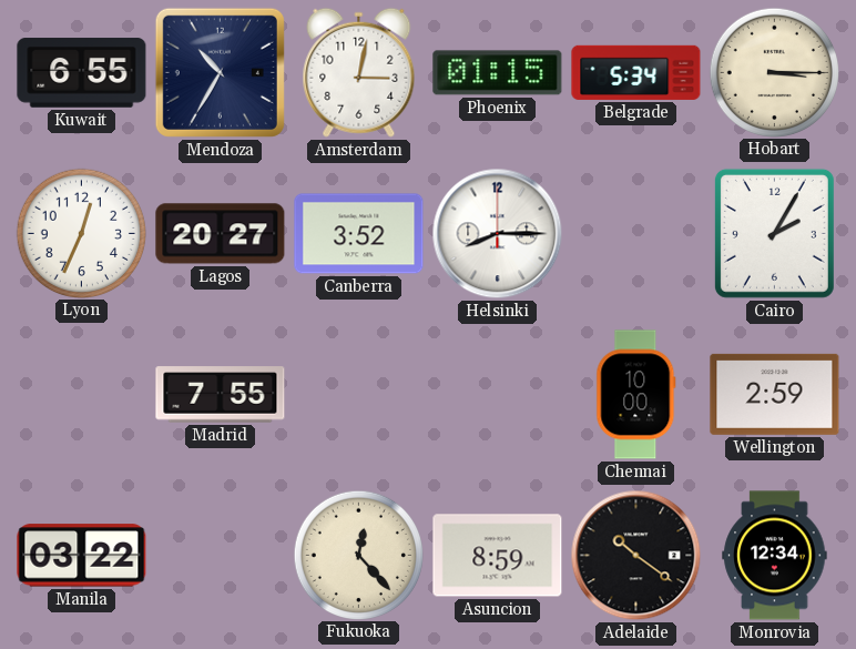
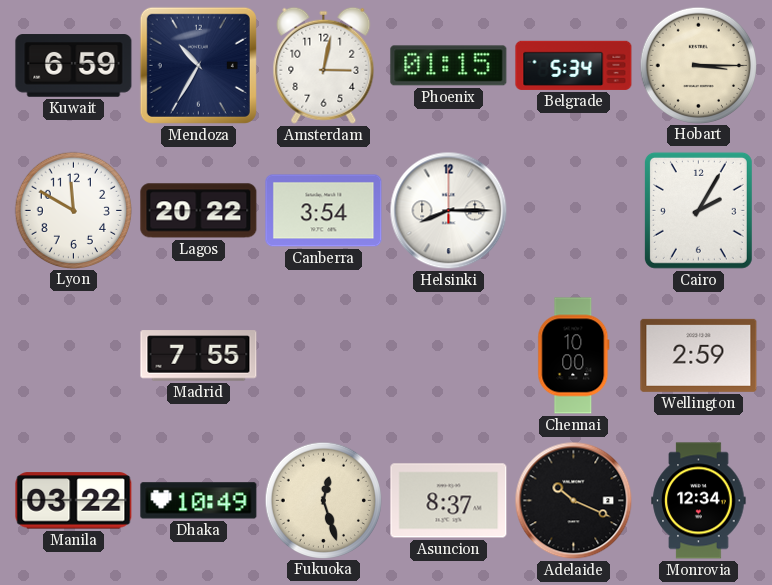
Kuwait: 6:55 -> 6:59
Lyon: 12:34 -> 11:50
Lagos: 20:27 -> 20:22
Canberra: 3:52 -> 3:54
Dhaka: none -> 10:49
Fukuoka: 12:23 -> 12:27
Asuncion: 8:59 -> 8:37
Adelaide: 10:21 -> 10:19
